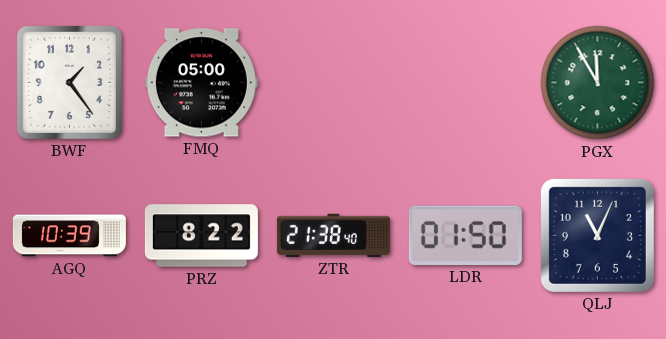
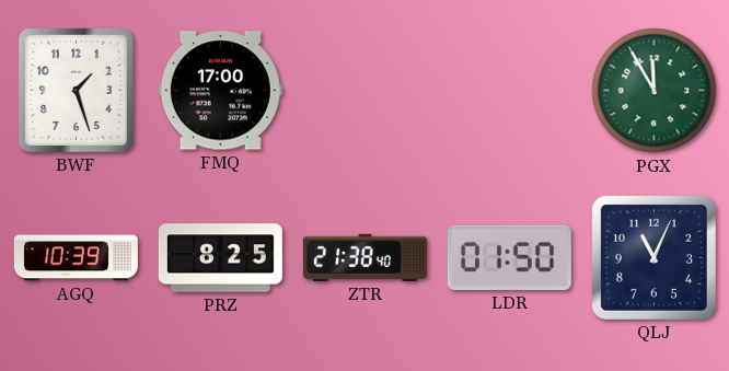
BWF: 1:24 -> 1:27
FMQ: 05:00 -> 17:00
PRZ: 8:22 -> 8:25
